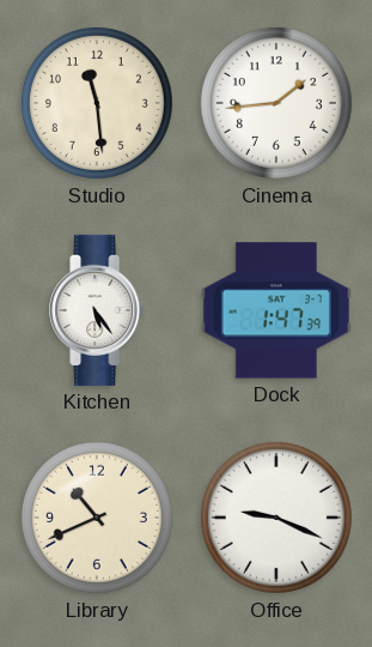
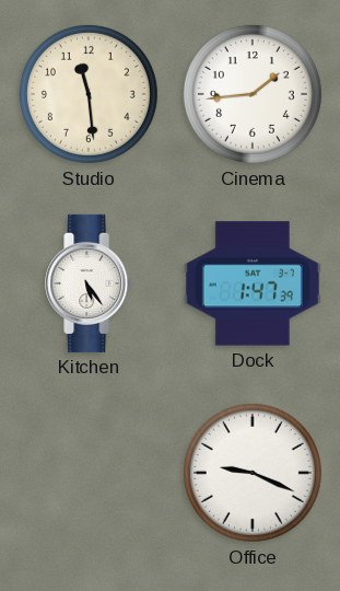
Library: 10:41 -> none
